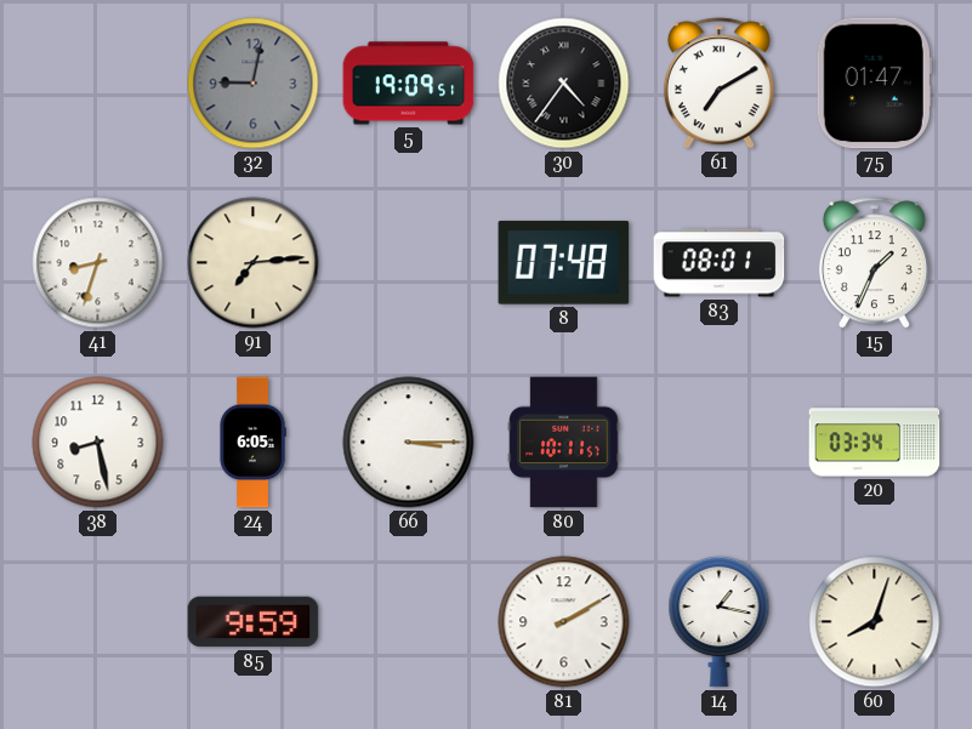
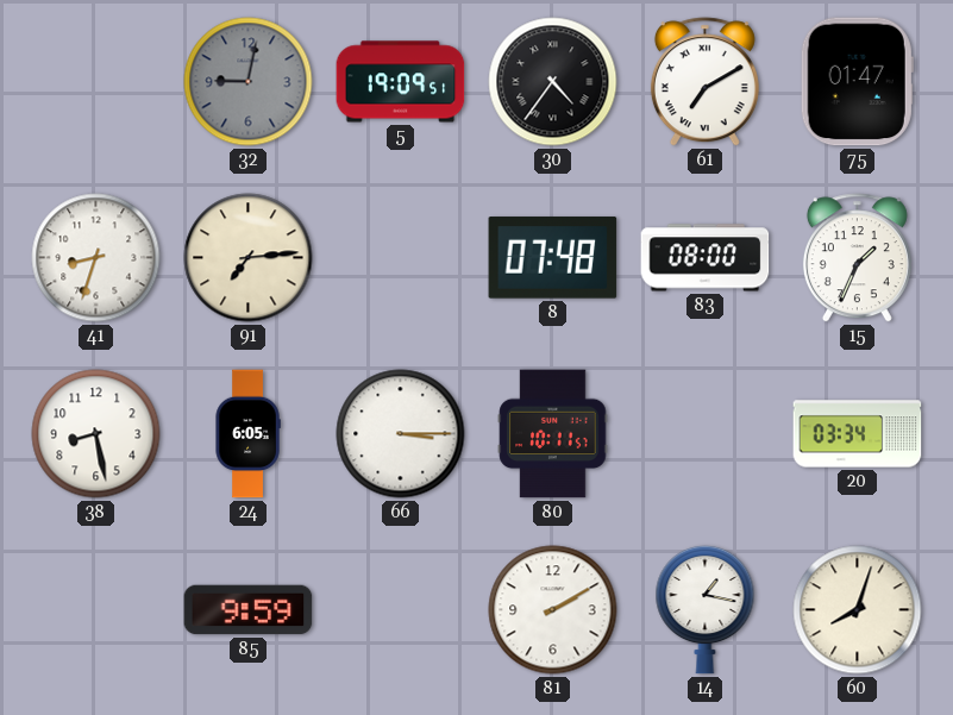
83: 08:01 -> 08:00
